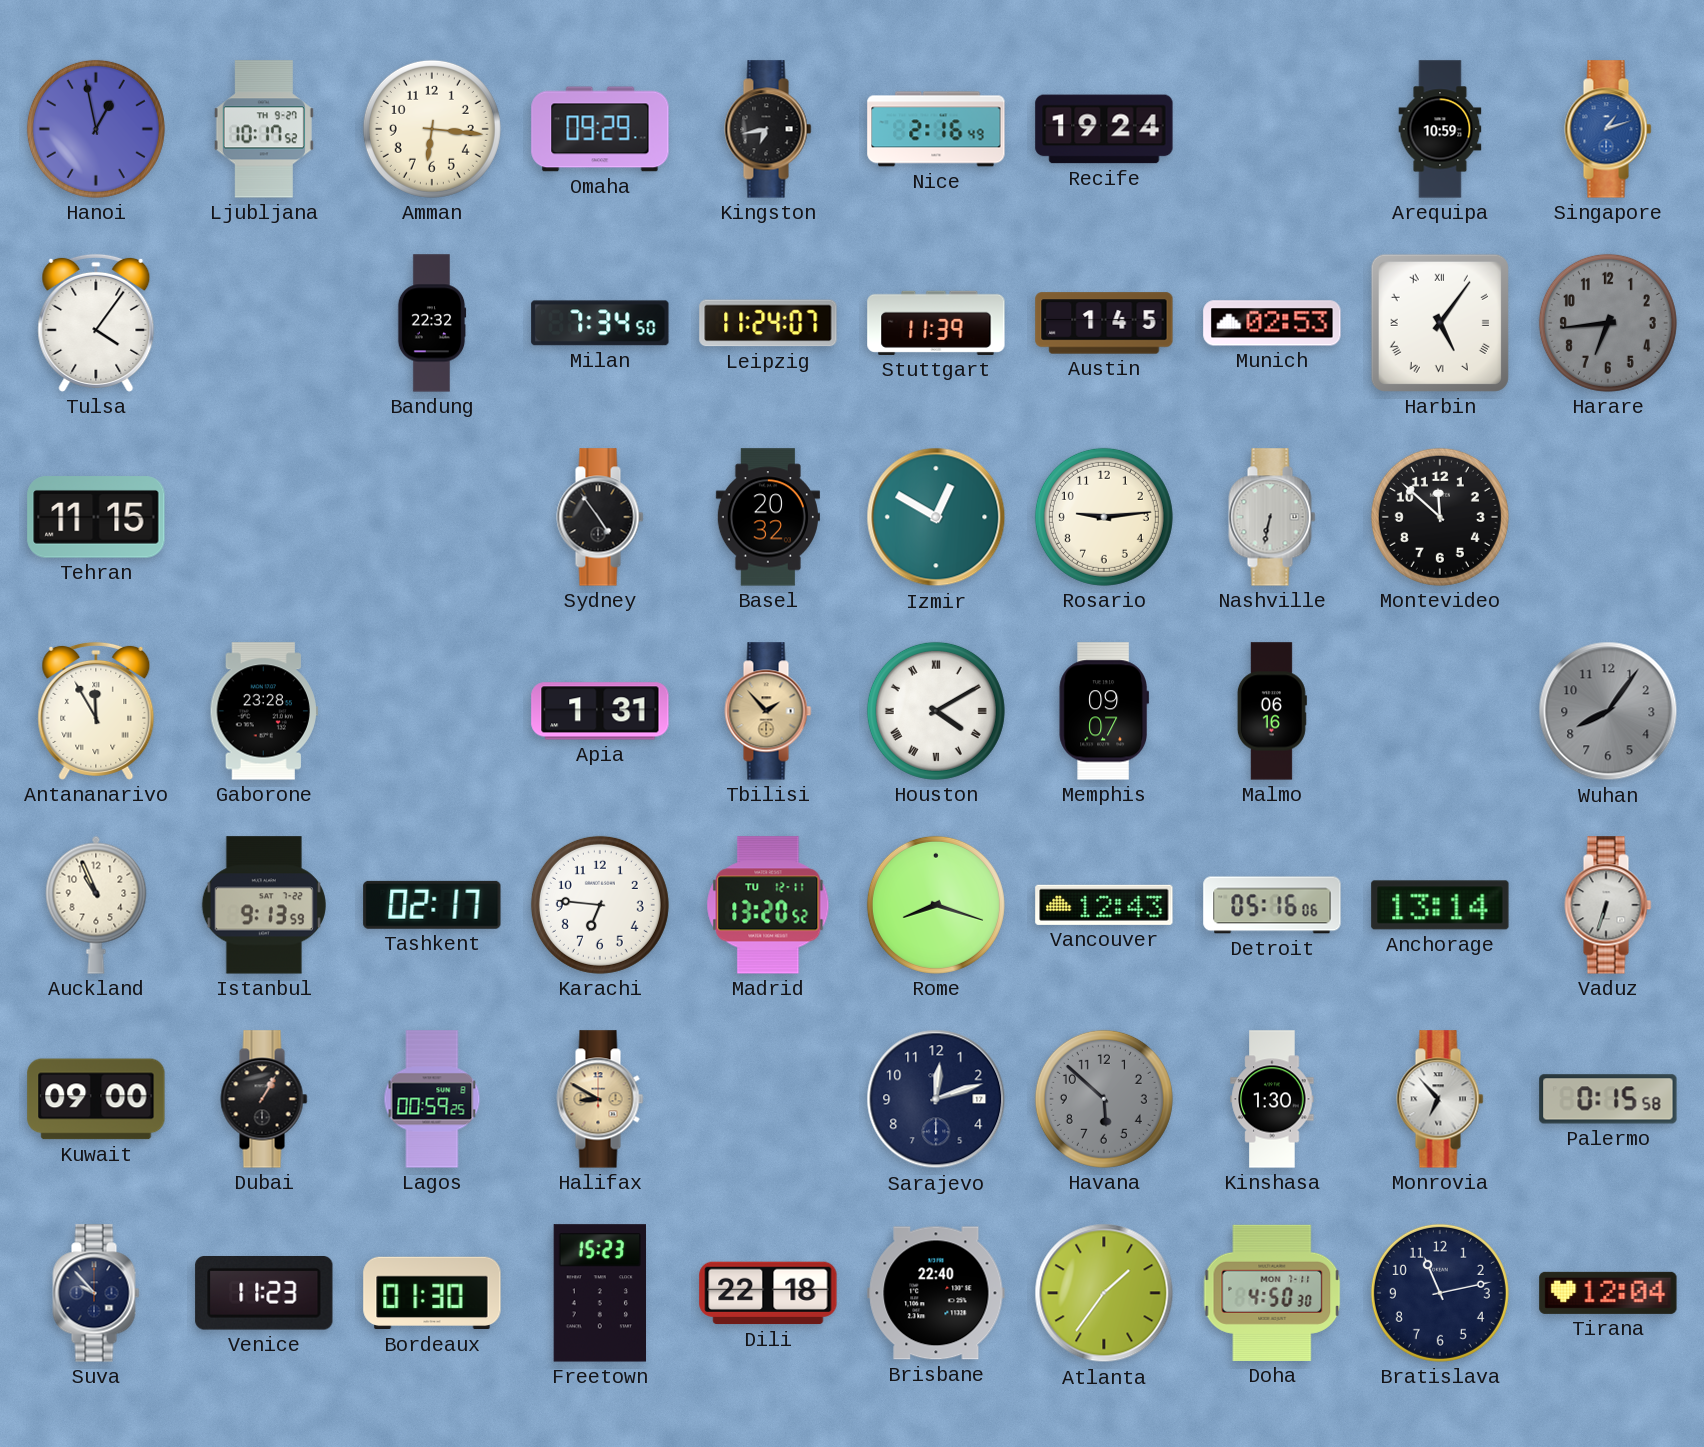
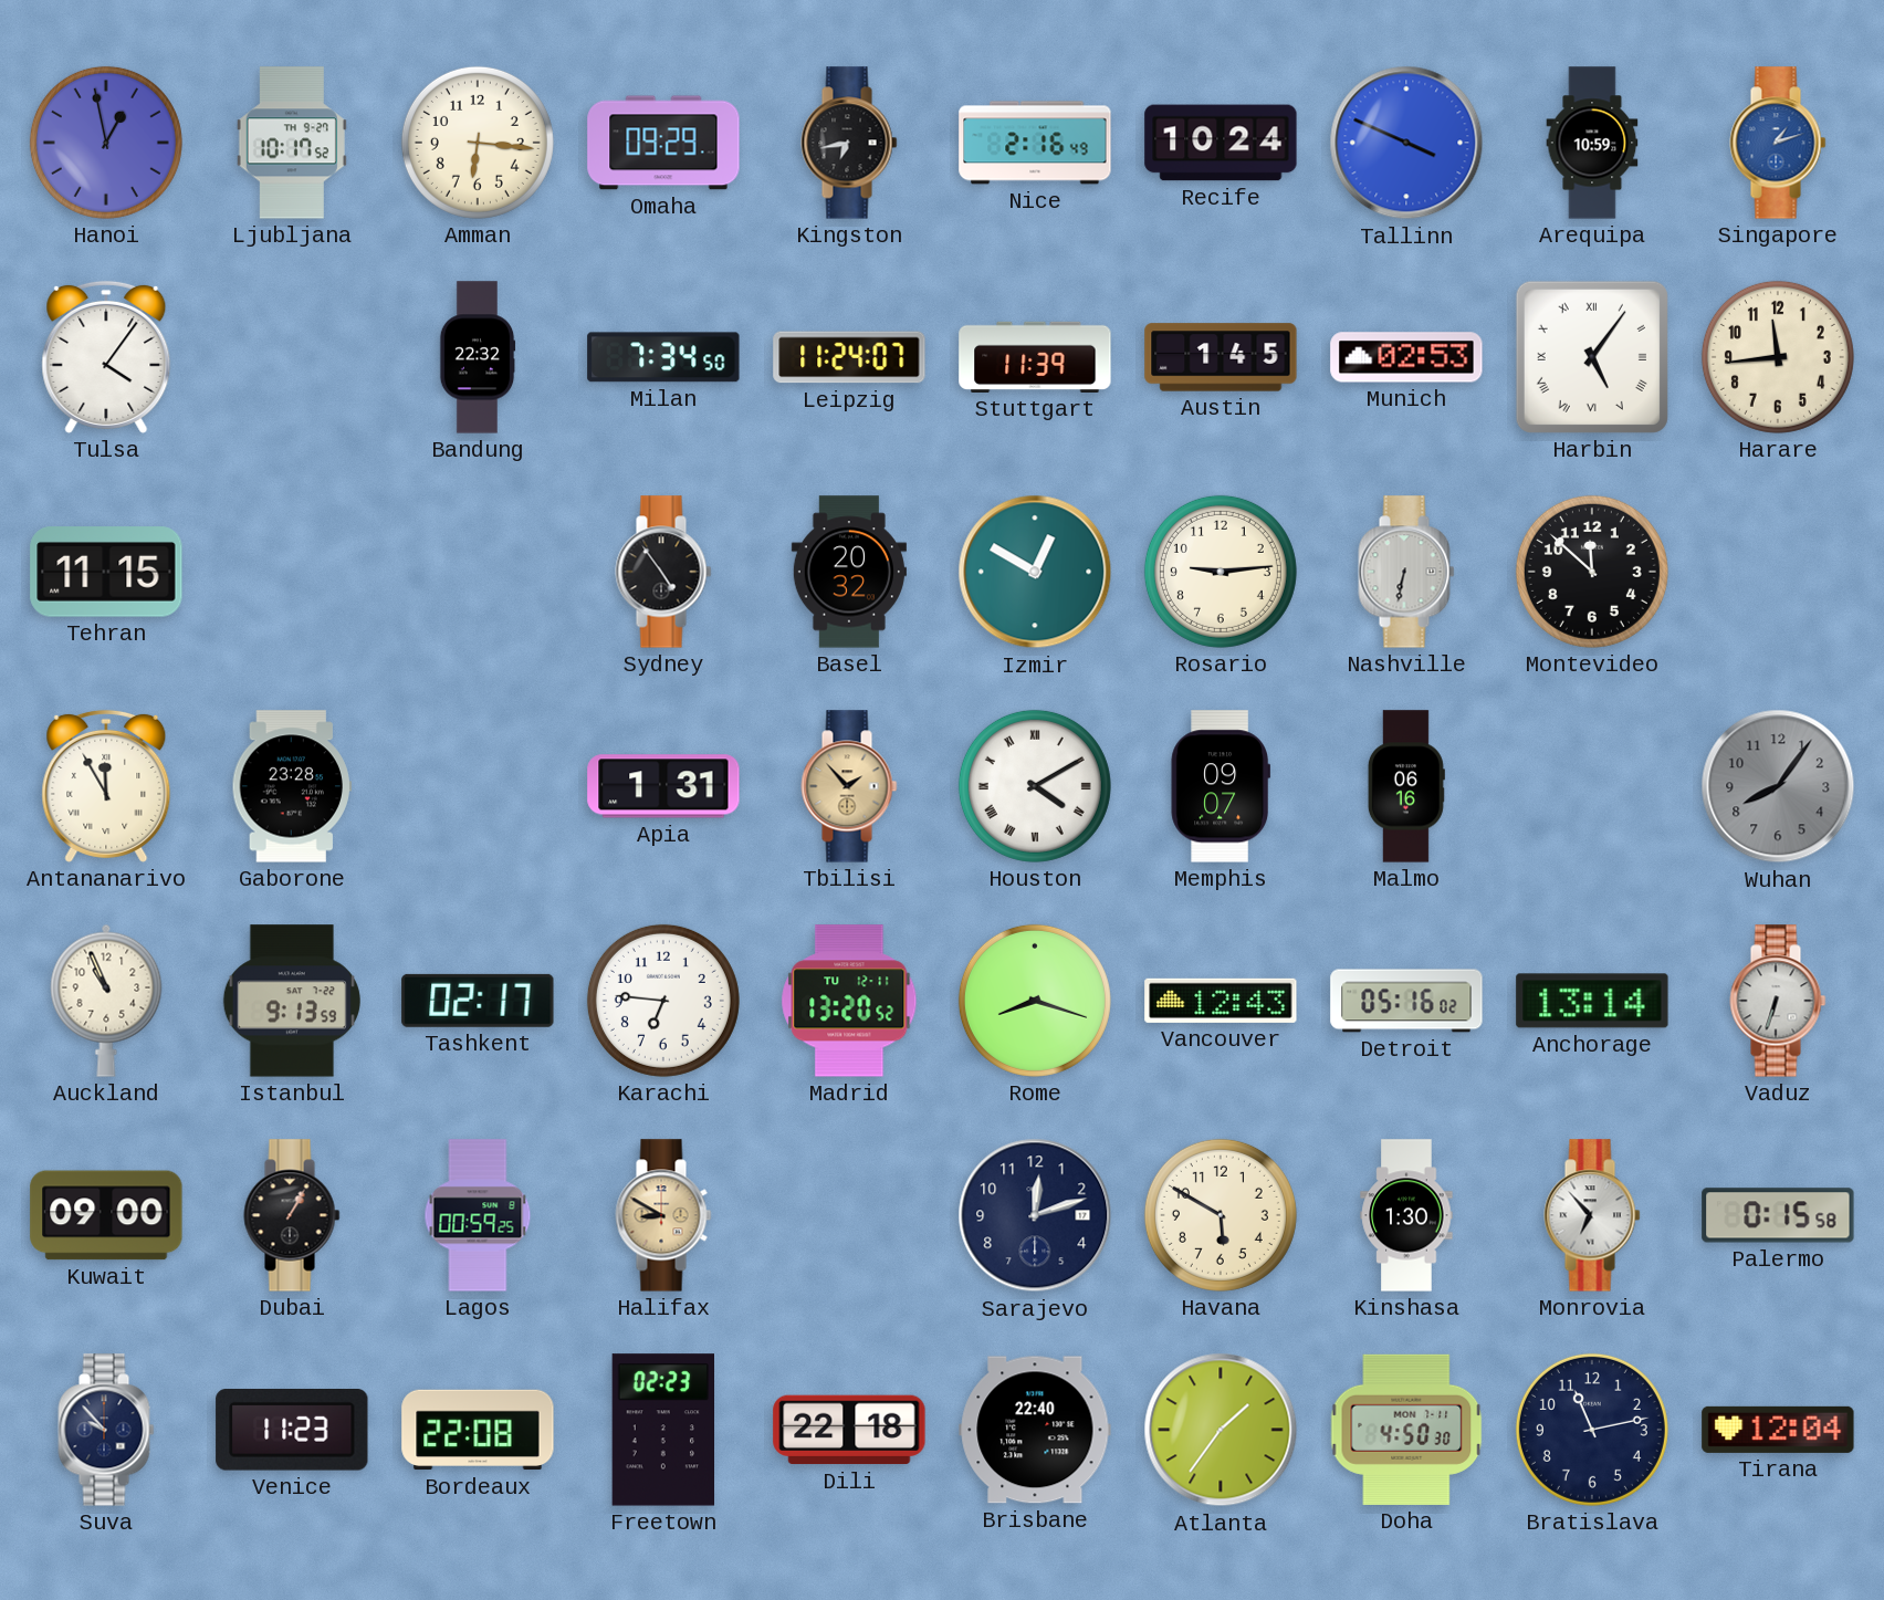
Recife: 19:24 -> 10:24
Tallinn: none -> 3:49
Harare: 6:44 -> 11:44
Harare dial: grey -> cream
Detroit: 05:16:06 -> 05:16:02
Havana: 5:52 -> 5:50
Havana dial: grey -> cream
Bordeaux: 01:30 -> 22:08
Freetown: 15:23 -> 02:23
